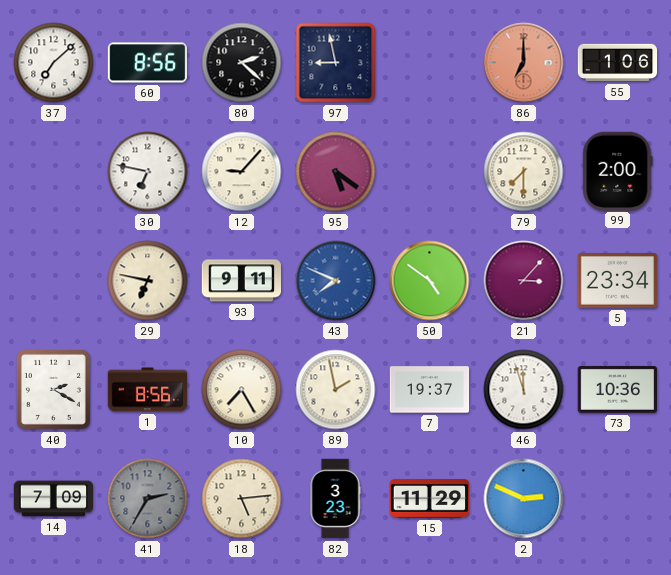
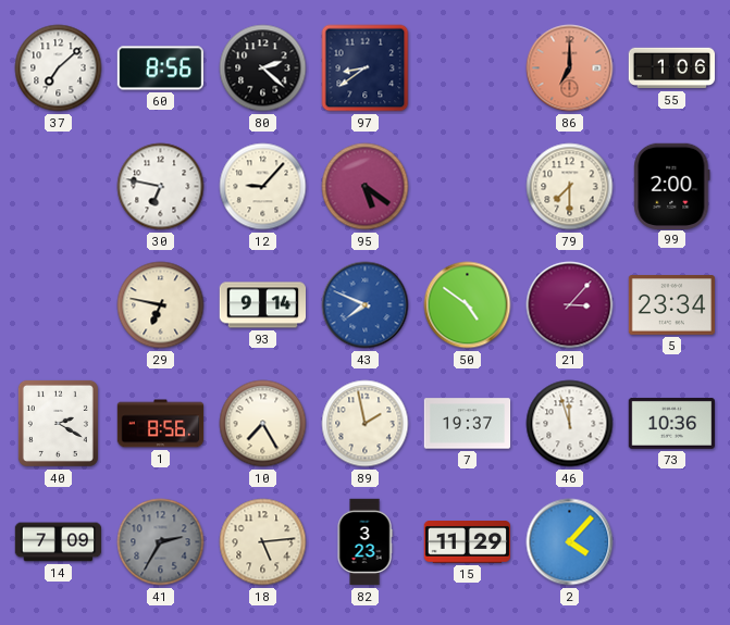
97: 8:58 -> 8:39
93: 9:11 -> 9:14
2: 2:49 -> 4:07
